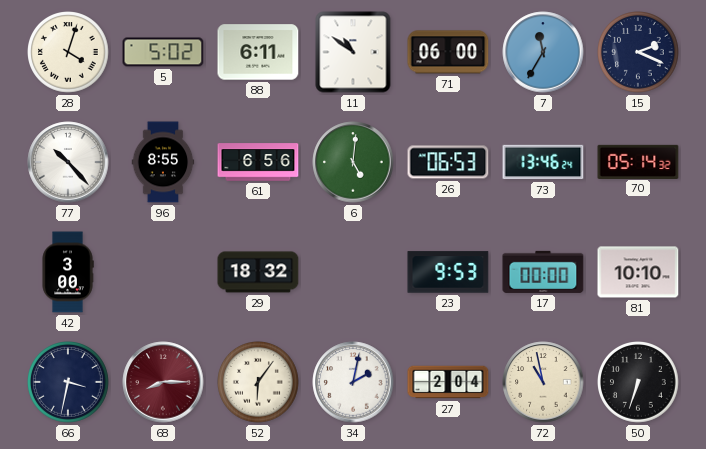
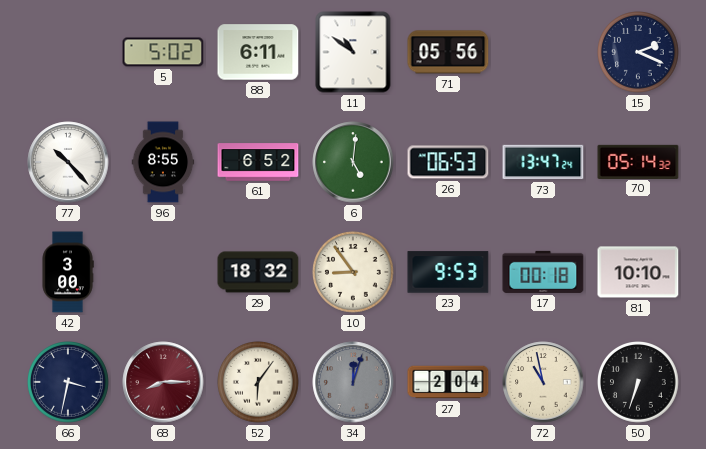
28: 4:03 -> none
71: 06:00 -> 05:56
7: 11:35 -> none
61: 6:56 -> 6:52
73: 13:46 -> 13:47
10: none -> 8:54
17: 00:00 -> 00:18
34: 2:02 -> 12:03
34 dial: white -> grey
